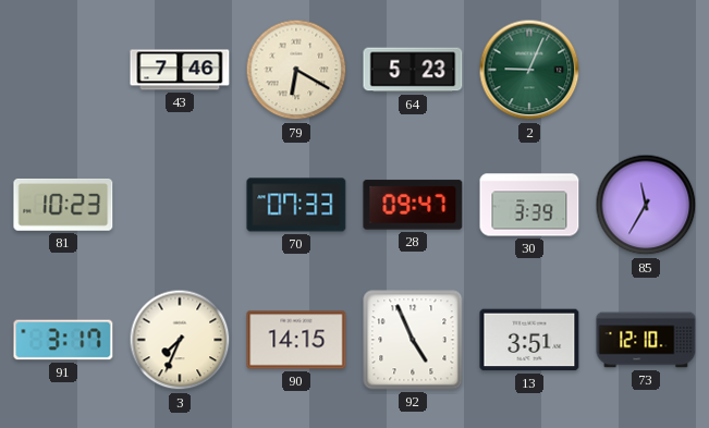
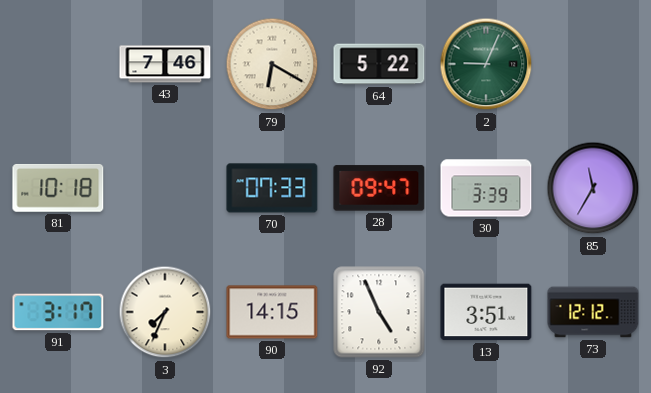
64: 5:23 -> 5:22
81: 10:23 -> 10:18
73: 12:10 -> 12:12
